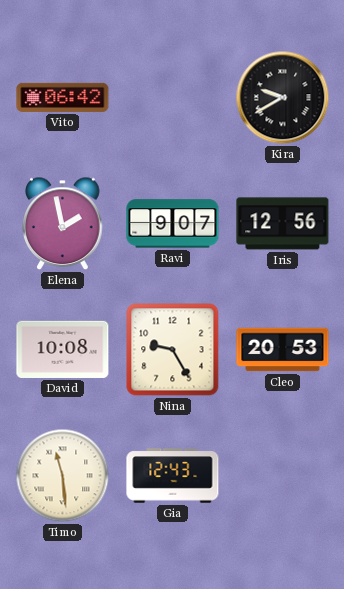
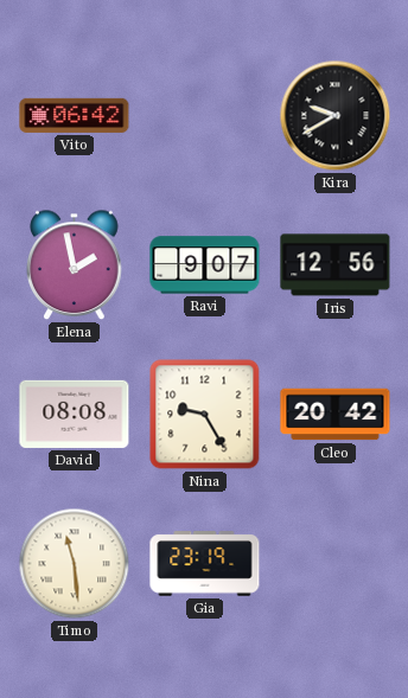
David: 10:08 -> 08:08
Cleo: 20:53 -> 20:42
Gia: 12:43 -> 23:19
